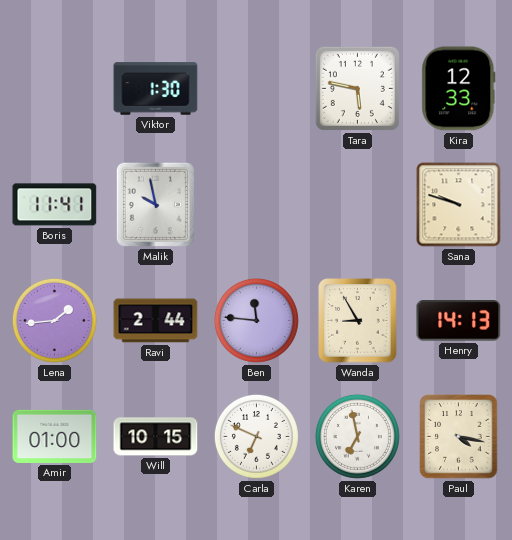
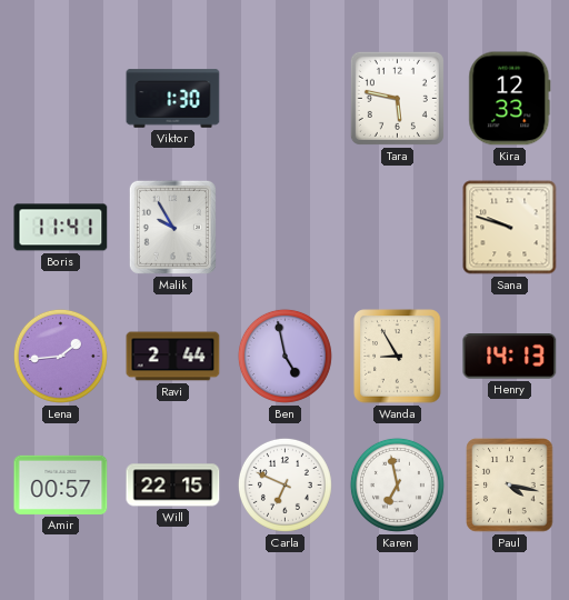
Malik: 9:58 -> 9:55
Ben: 11:46 -> 4:58
Amir: 01:00 -> 00:57
Will: 10:15 -> 22:15
